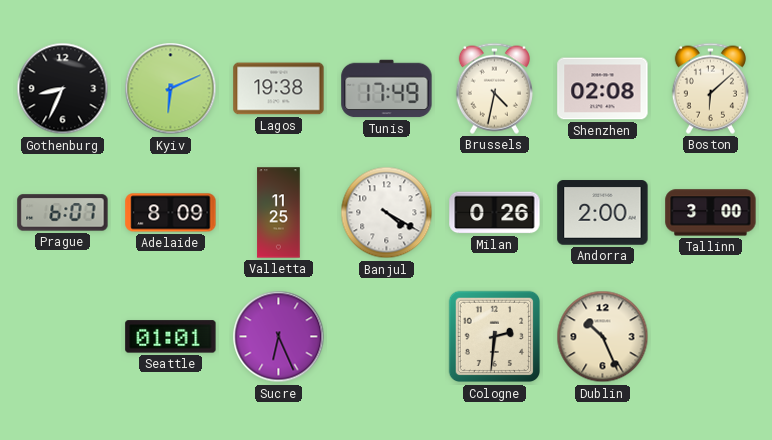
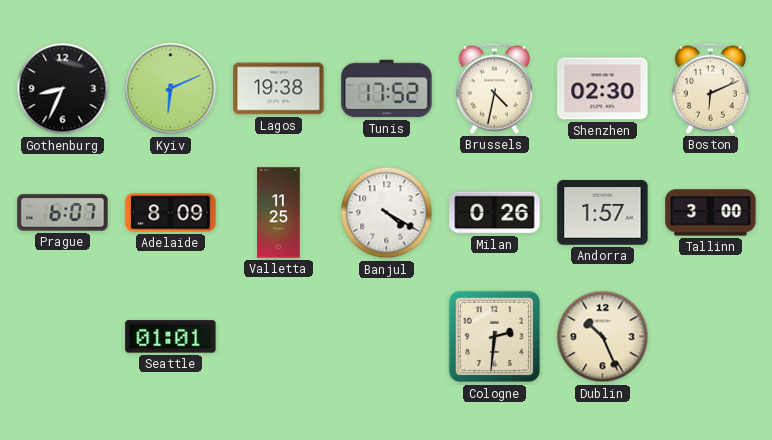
Tunis: 17:49 -> 17:52
Shenzhen: 02:08 -> 02:30
Boston: 6:08 -> 6:11
Andorra: 2:00 -> 1:57
Sucre: 6:26 -> none
